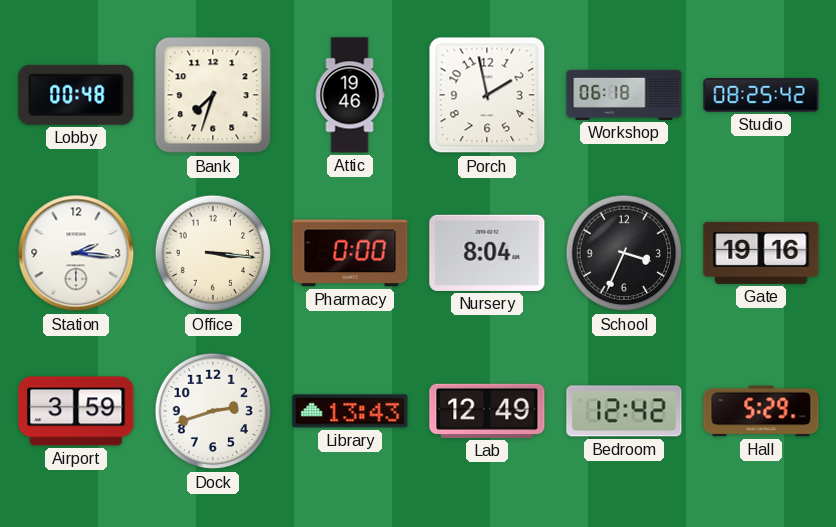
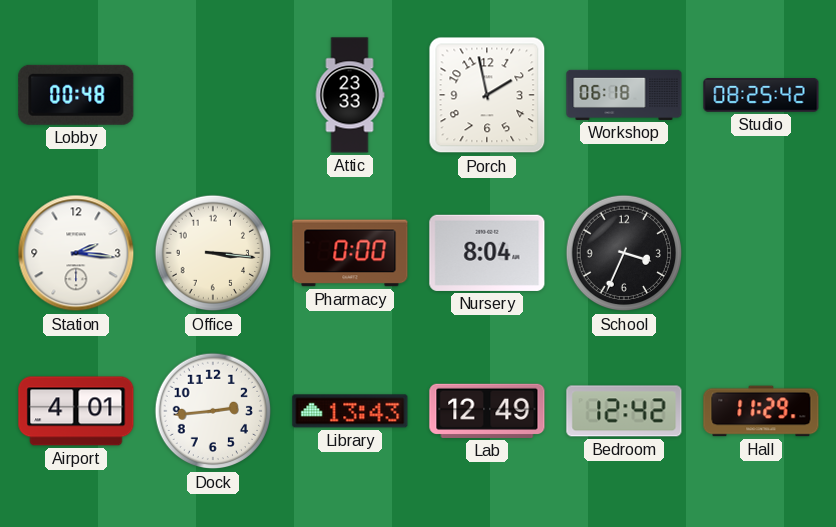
Bank: 7:33 -> none
Attic: 19:46 -> 23:33
Gate: 19:16 -> none
Airport: 3:59 -> 4:01
Dock: 2:42 -> 2:44
Hall: 5:29 -> 11:29
